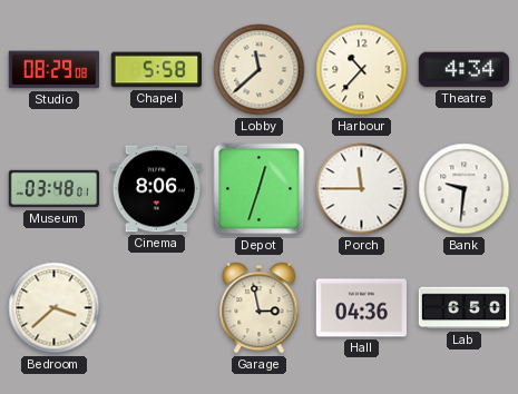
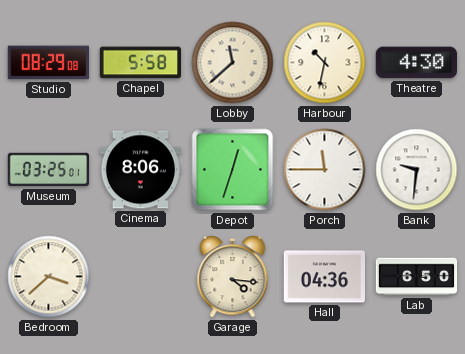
Harbour: 10:37 -> 10:32
Theatre: 4:34 -> 4:30
Museum: 03:48 -> 03:25
Garage: 2:58 -> 4:16
